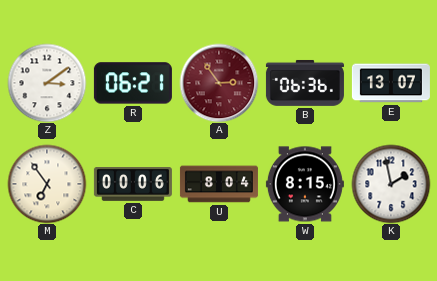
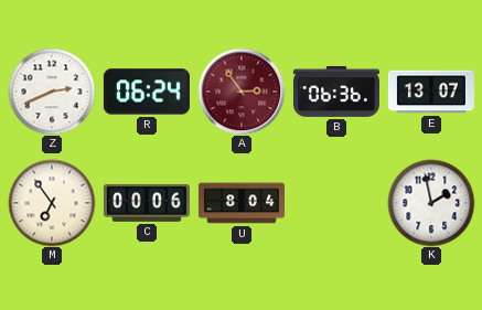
Z: 3:09 -> 2:41
R: 06:21 -> 06:24
W: 8:15 -> none
